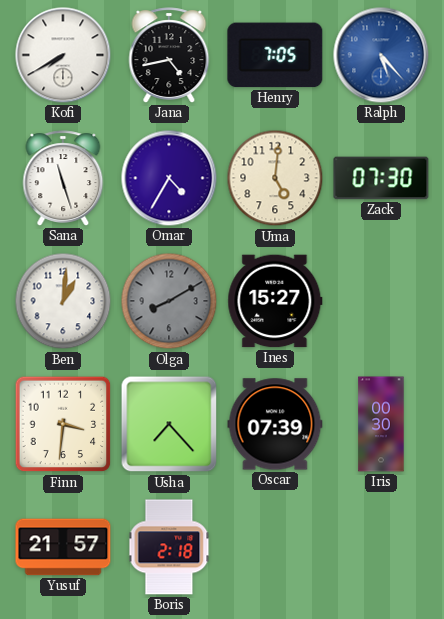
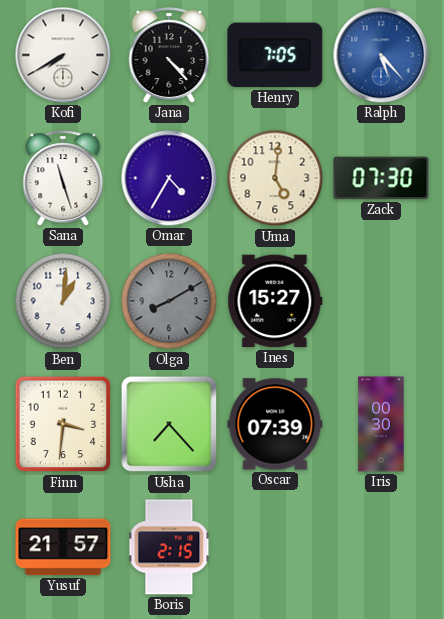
Jana: 4:43 -> 4:23
Boris: 2:18 -> 2:15
